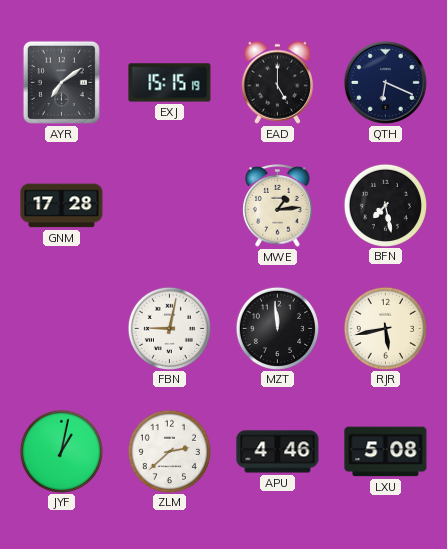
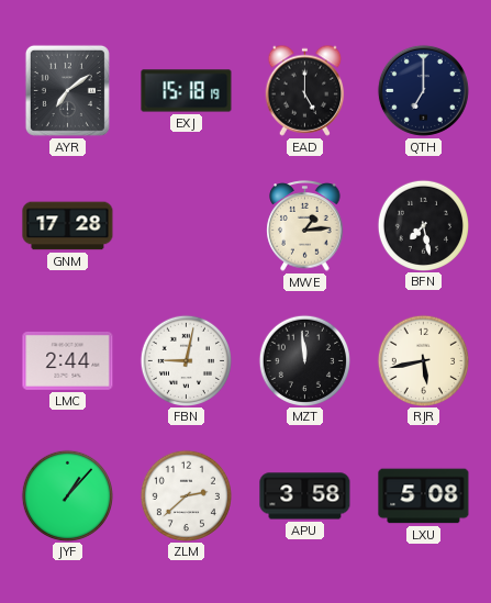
EXJ: 15:15 -> 15:18
QTH: 6:19 -> 7:00
LMC: none -> 2:44
JYF: 1:02 -> 1:07
APU: 4:46 -> 3:58
